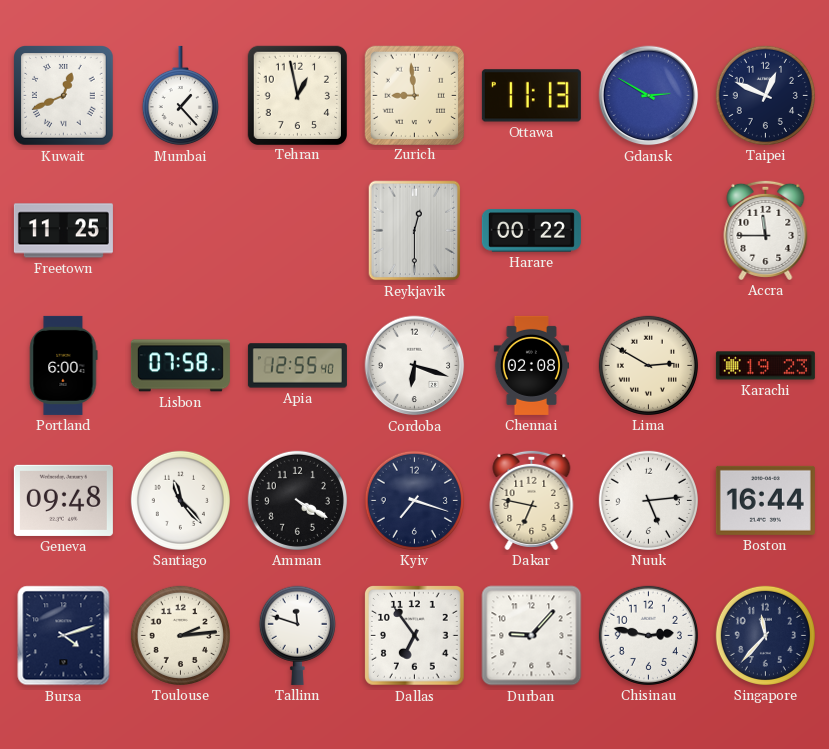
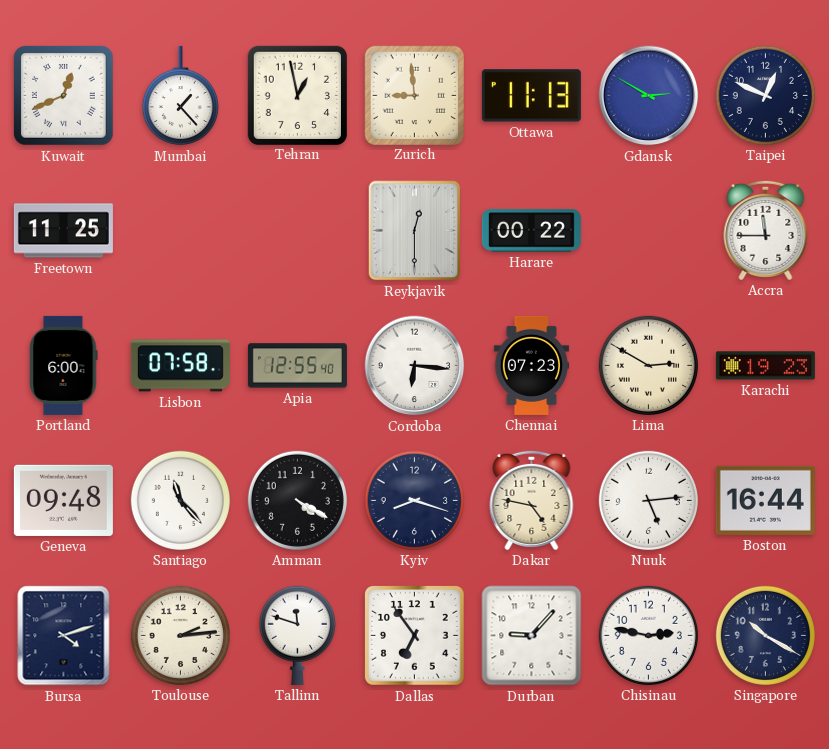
Cordoba: 6:18 -> 6:16
Chennai: 02:08 -> 07:23
Kyiv: 7:18 -> 8:18
Dakar: 6:47 -> 4:47
Singapore: 11:37 -> 10:20
